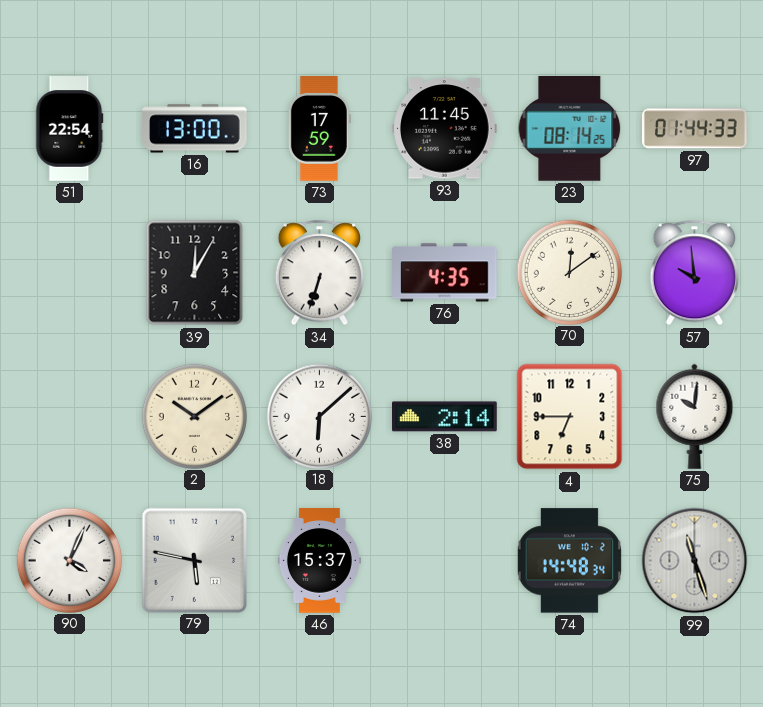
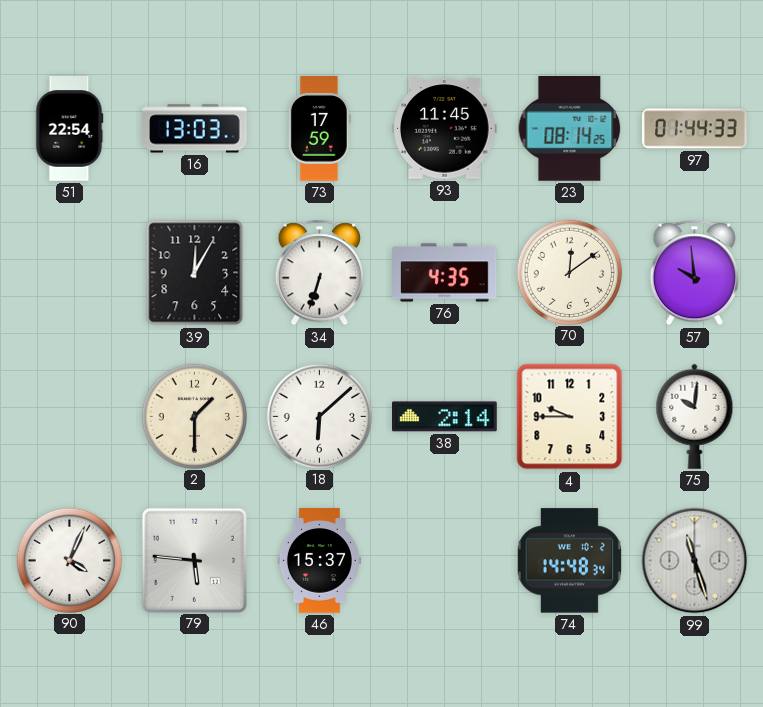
16: 13:00 -> 13:03
2: 10:09 -> 1:30
4: 6:45 -> 9:45
79: 5:47 -> 5:46
